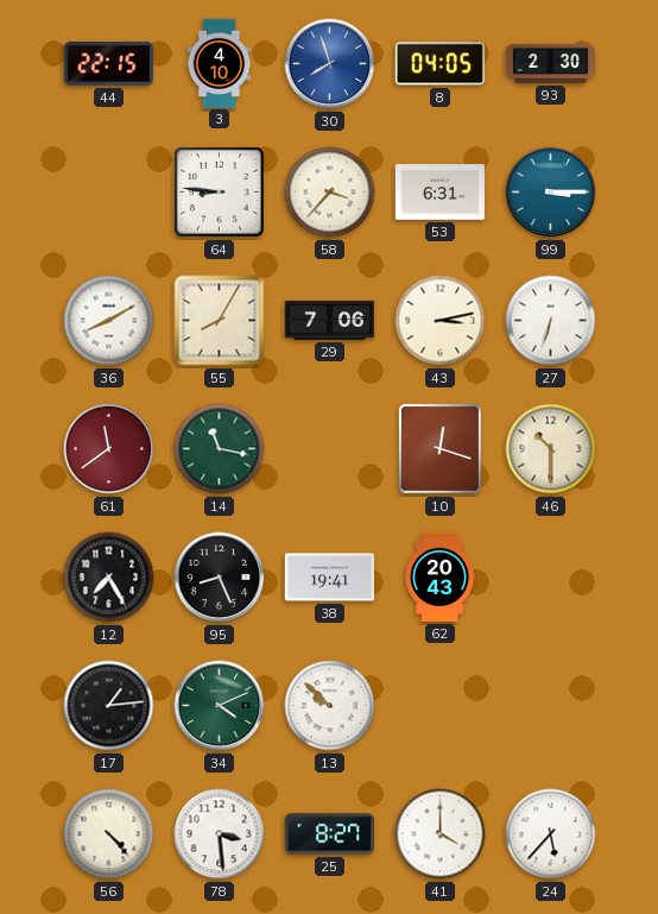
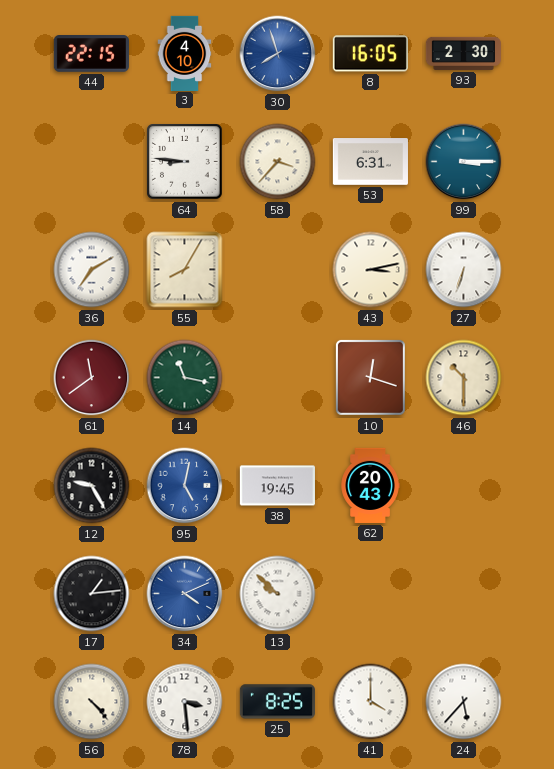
8: 04:05 -> 16:05
36: 8:10 -> 7:10
29: 7:06 -> none
12: 7:25 -> 9:25
95: 8:26 -> 5:02
95 dial: black -> blue
38: 19:41 -> 19:45
34 dial: green -> blue
25: 8:27 -> 8:25
